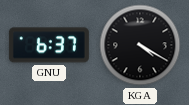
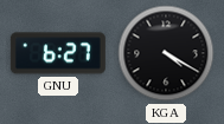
GNU: 6:37 -> 6:27
